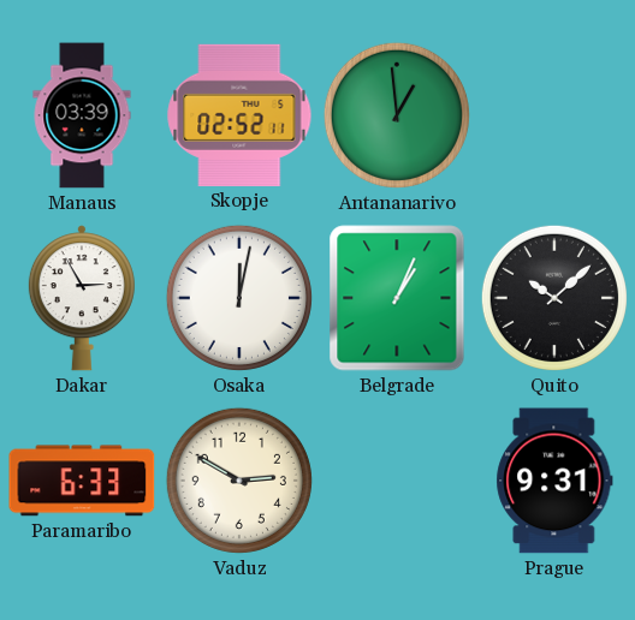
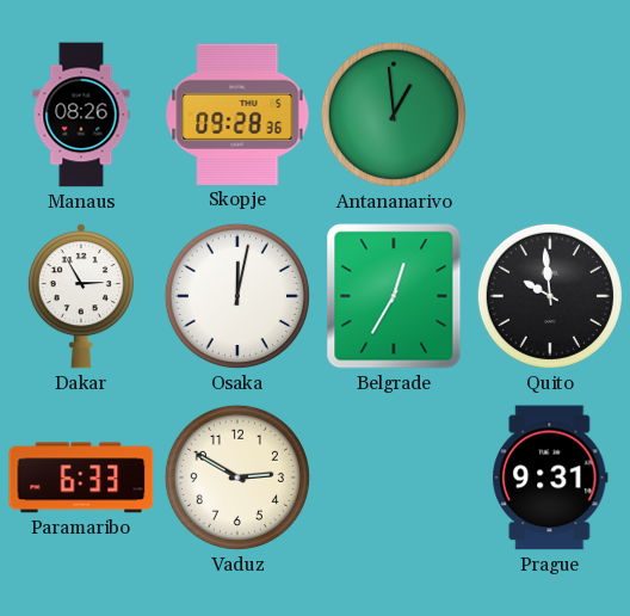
Manaus: 03:39 -> 08:26
Skopje: 02:52 -> 09:28
Belgrade: 1:04 -> 12:35
Quito: 10:08 -> 9:59
